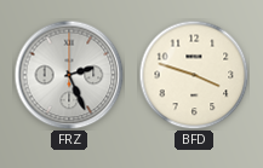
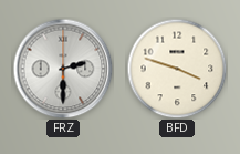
FRZ: 2:26 -> 2:30
